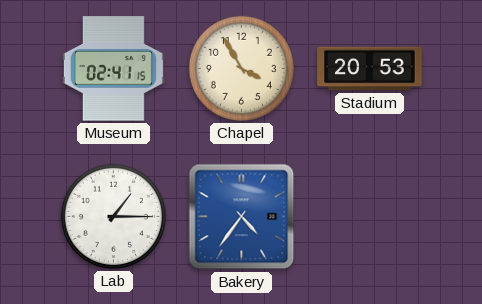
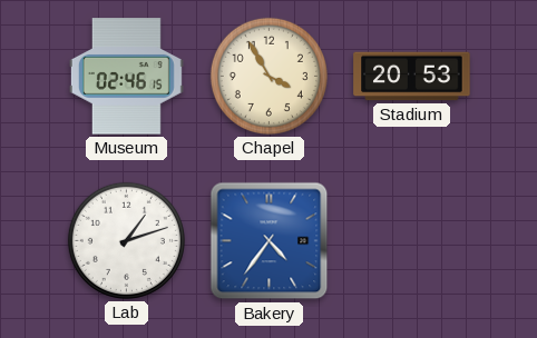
Museum: 02:41 -> 02:46
Lab: 1:15 -> 1:12
